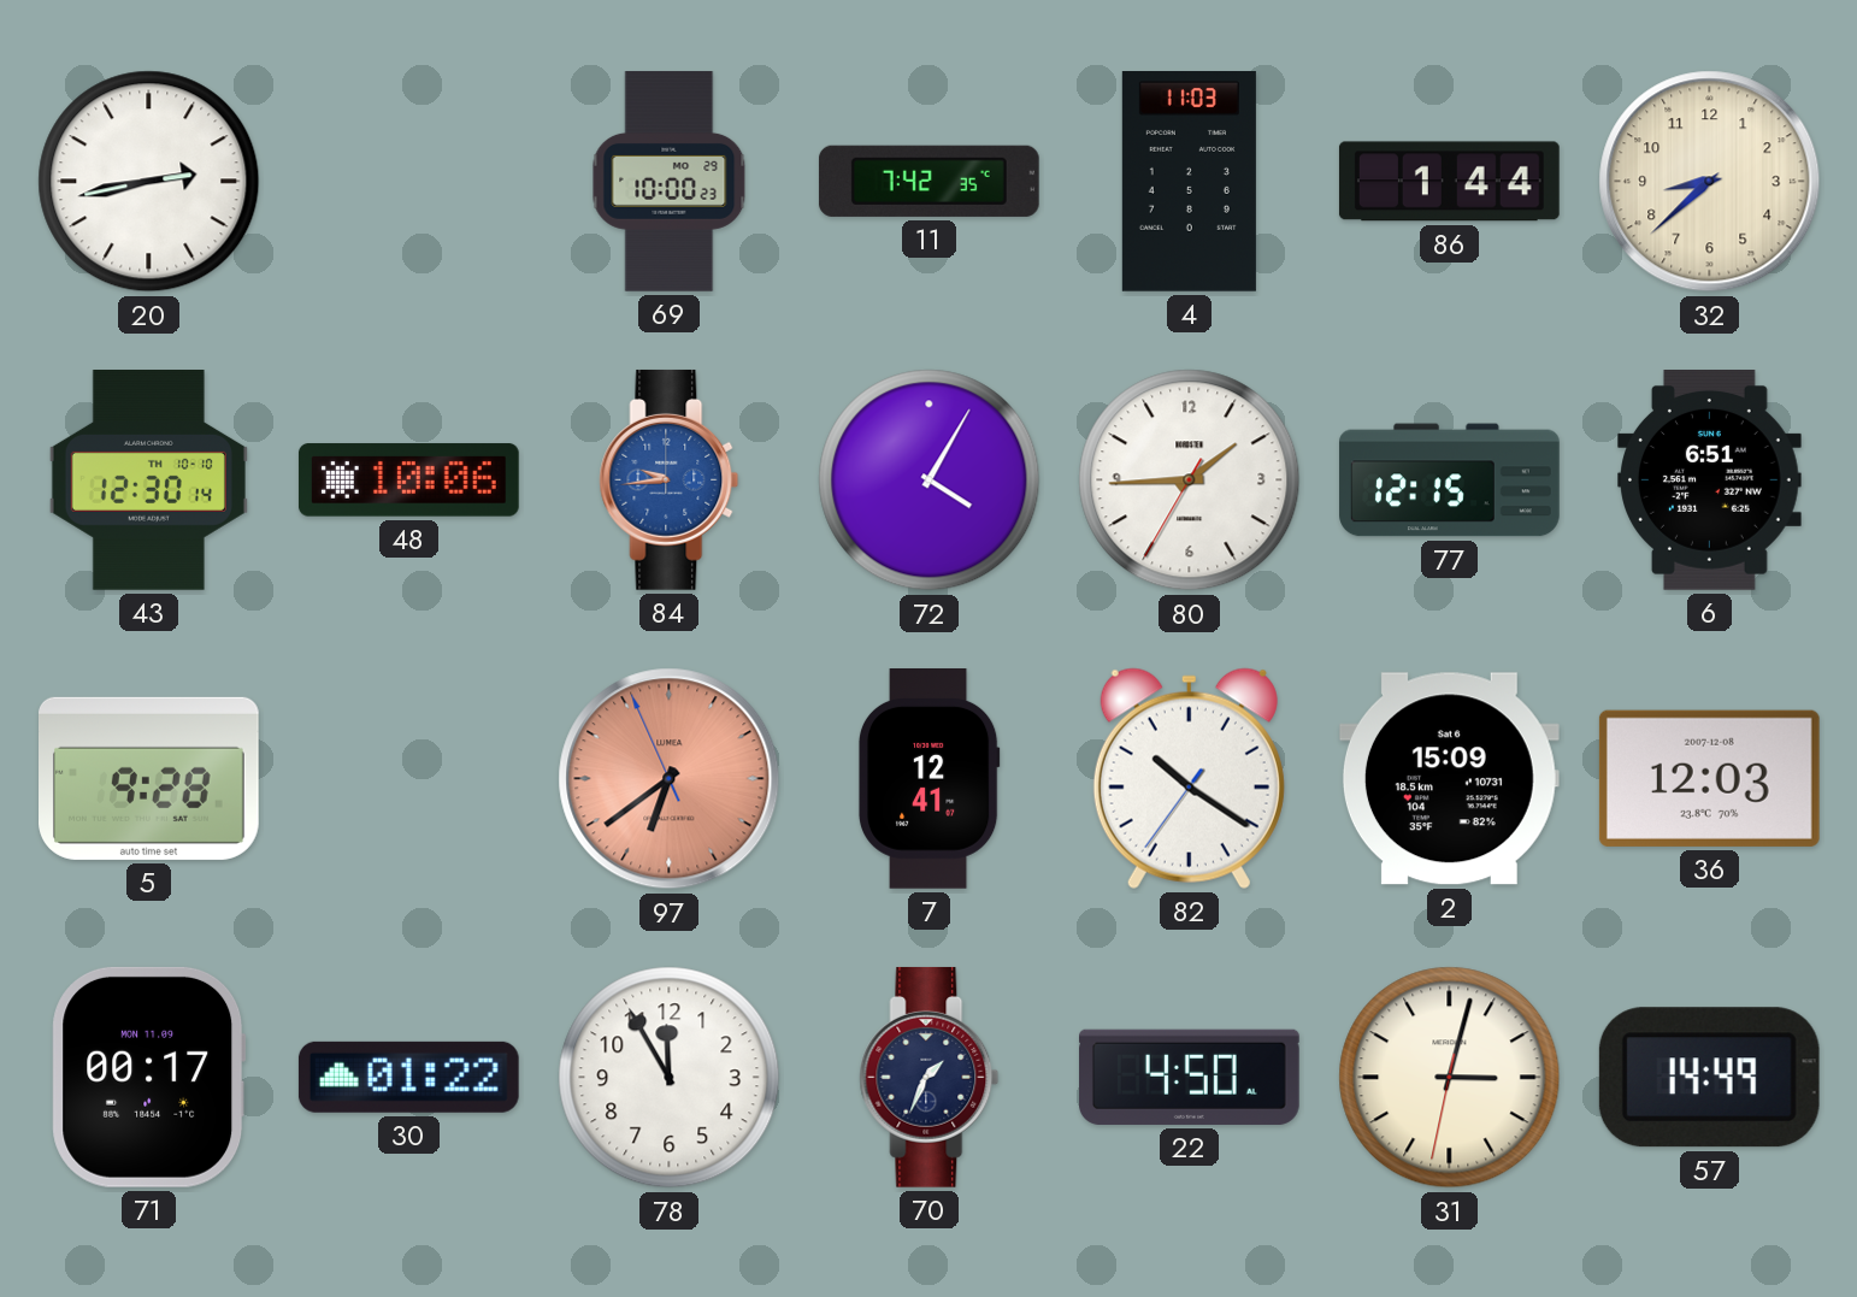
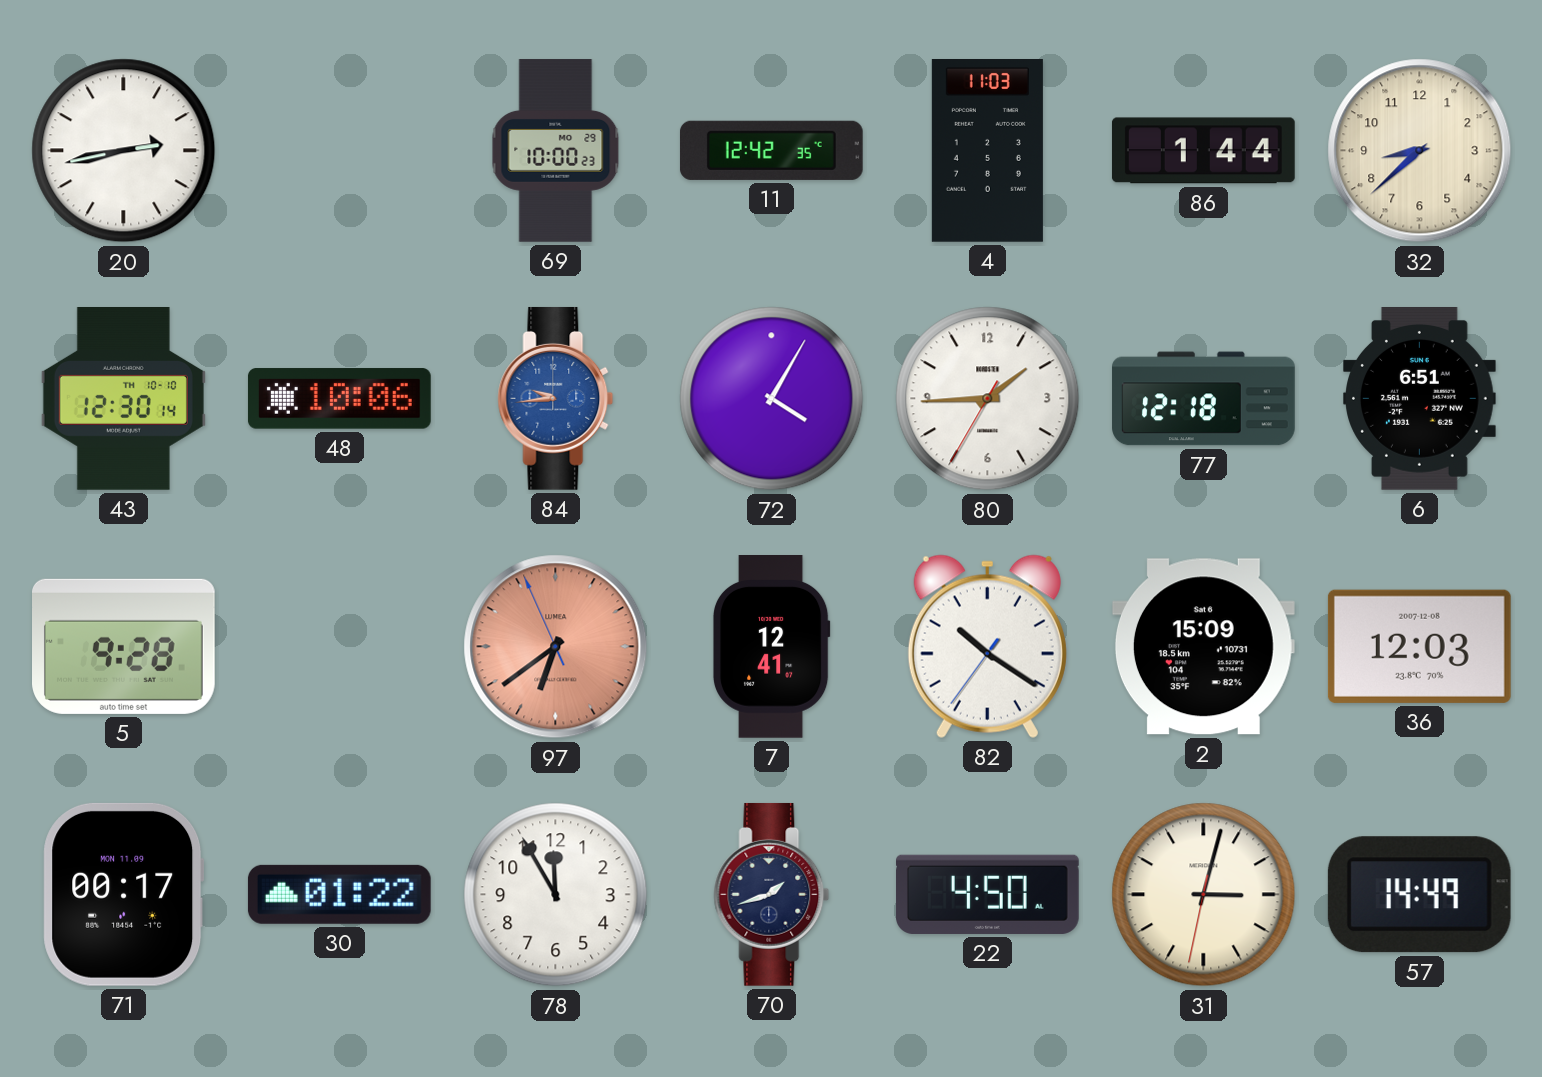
11: 7:42 -> 12:42
77: 12:15 -> 12:18
70: 1:34 -> 1:42
